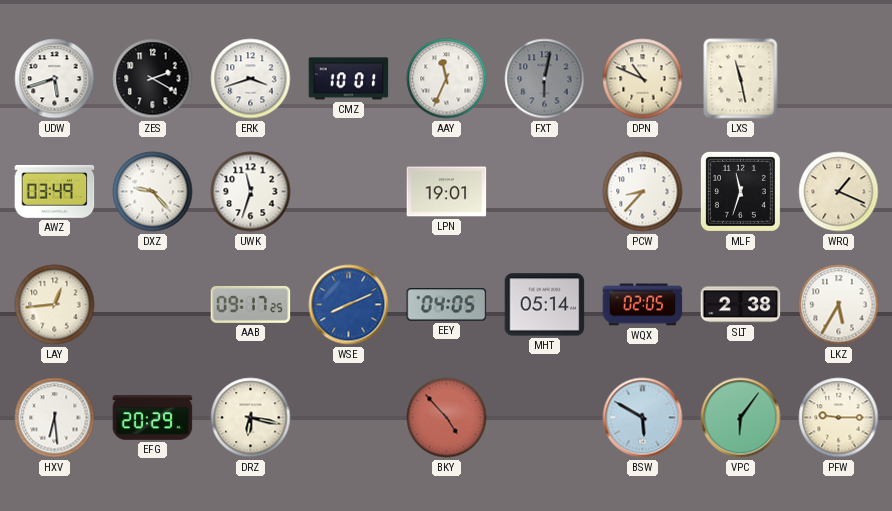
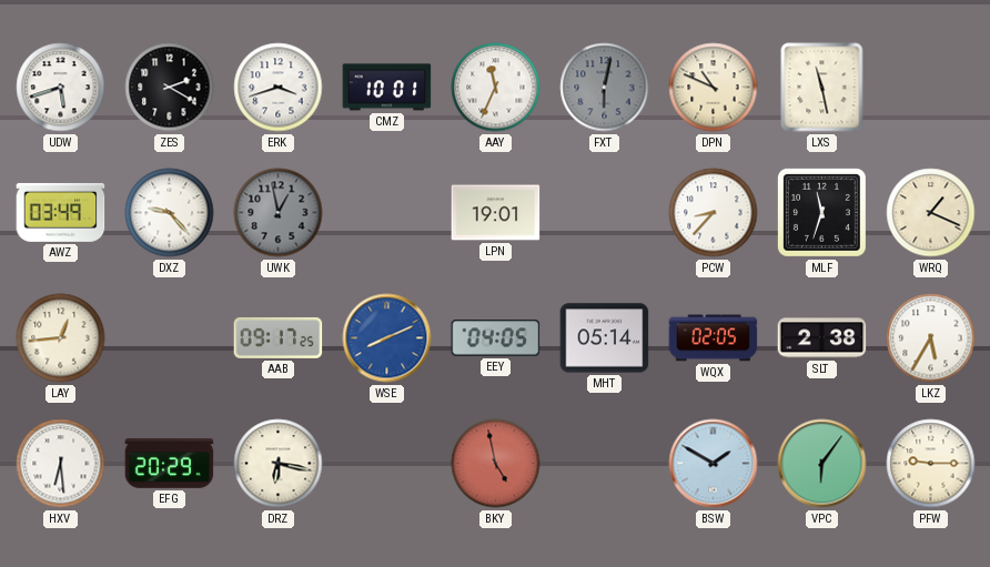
UWK: 11:33 -> 12:58
UWK dial: white -> grey
BKY: 4:53 -> 4:58
BSW: 5:50 -> 1:50
